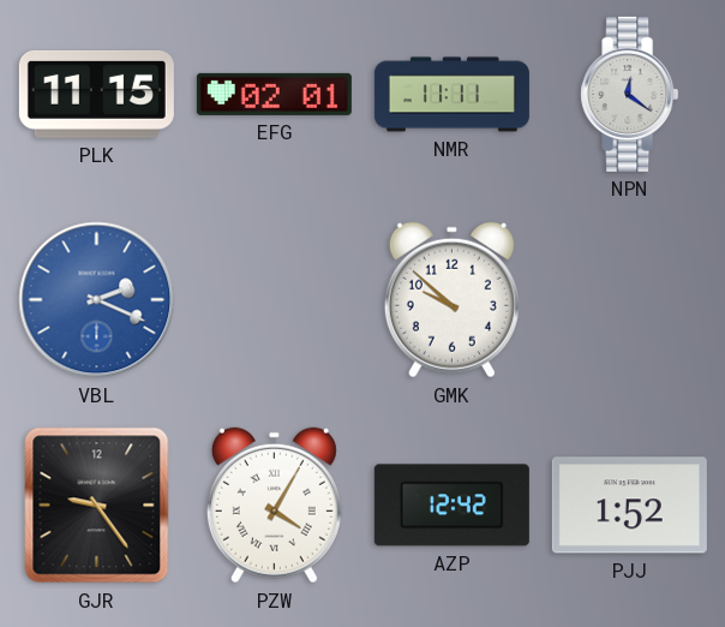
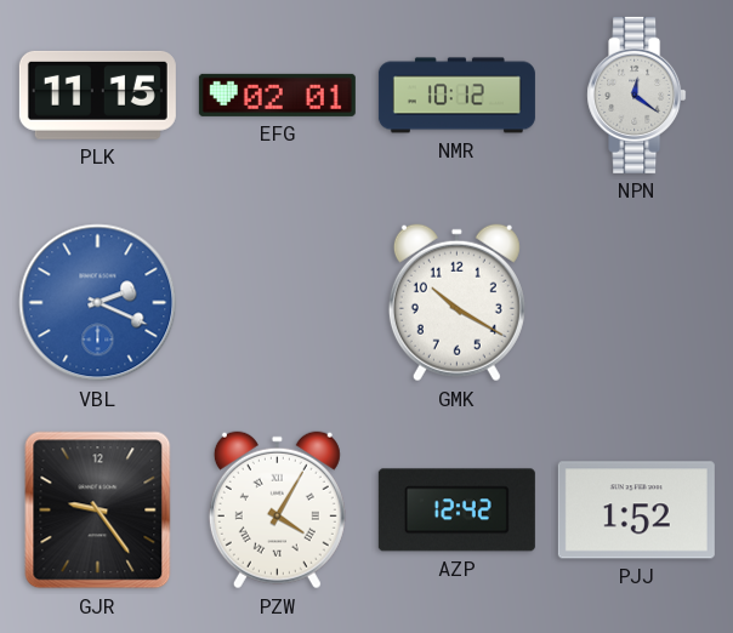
NMR: 11:11 -> 10:12
GMK: 9:52 -> 10:20
